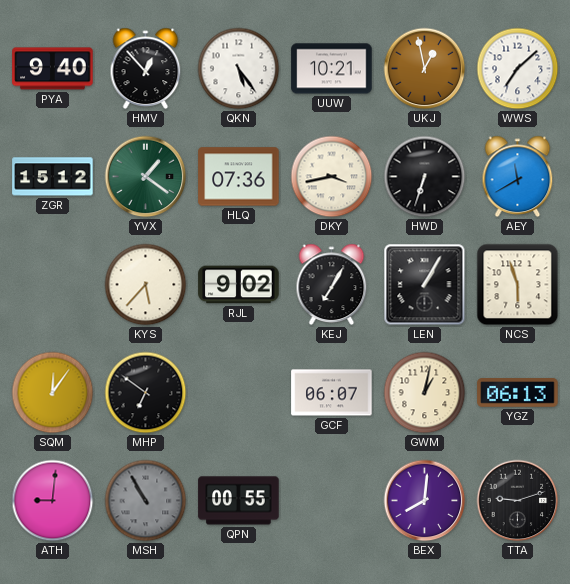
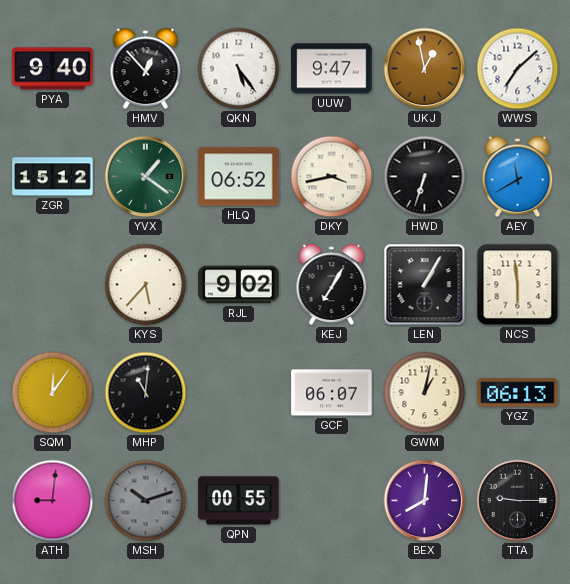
UUW: 10:21 -> 9:47
HLQ: 07:36 -> 06:52
NCS: 5:57 -> 5:59
MHP: 6:51 -> 11:01
MSH: 10:55 -> 10:12
TTA: 9:12 -> 9:15
